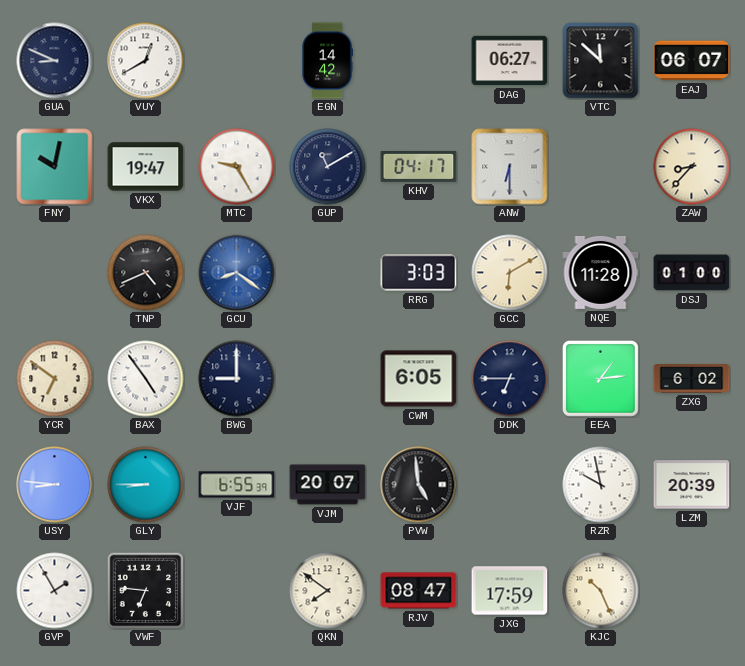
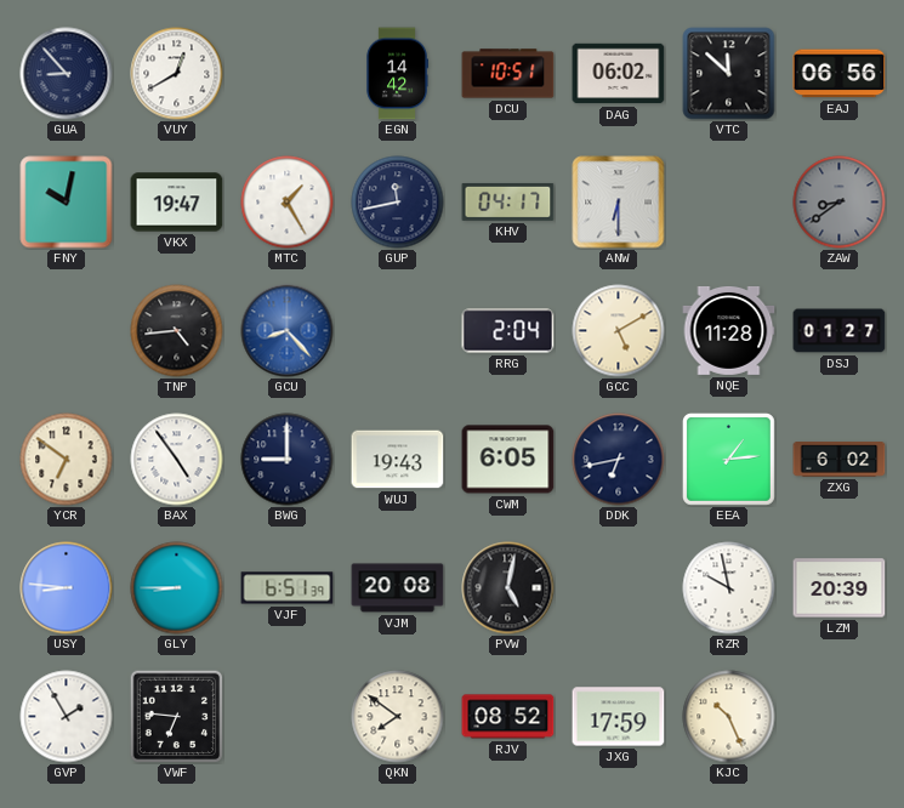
GUA: 8:49 -> 8:53
DCU: none -> 10:51
DAG: 06:27 -> 06:02
EAJ: 06:07 -> 06:56
MTC: 9:25 -> 1:25
GUP: 11:10 -> 11:43
ZAW: 8:37 -> 8:39
ZAW dial: cream -> grey
TNP: 4:41 -> 4:44
GCU: 8:21 -> 8:23
RRG: 3:03 -> 2:04
GCC: 6:10 -> 5:10
DSJ: 01:00 -> 01:27
WUJ: none -> 19:43
DDK: 6:45 -> 6:43
VJF: 6:55 -> 6:51
VJM: 20:07 -> 20:08
PVW: 4:59 -> 5:02
RJV: 08:47 -> 08:52
